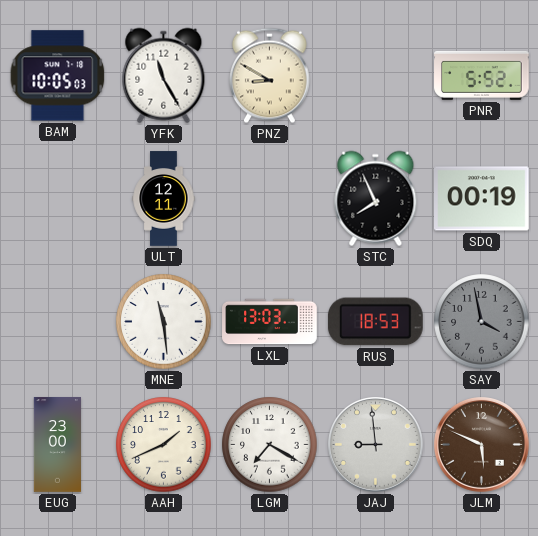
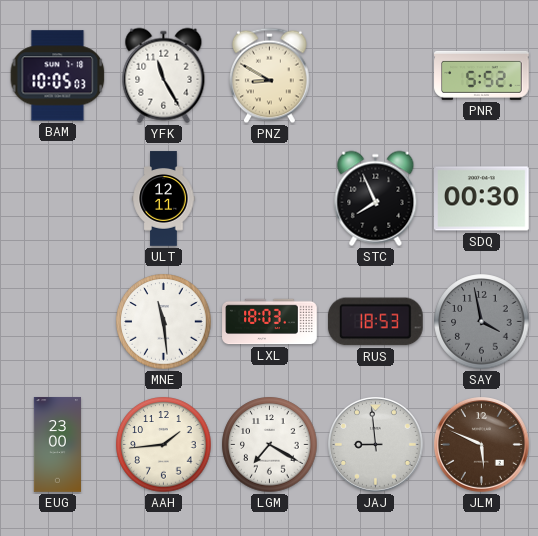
SDQ: 00:19 -> 00:30
LXL: 13:03 -> 18:03
AAH: 1:41 -> 1:44
